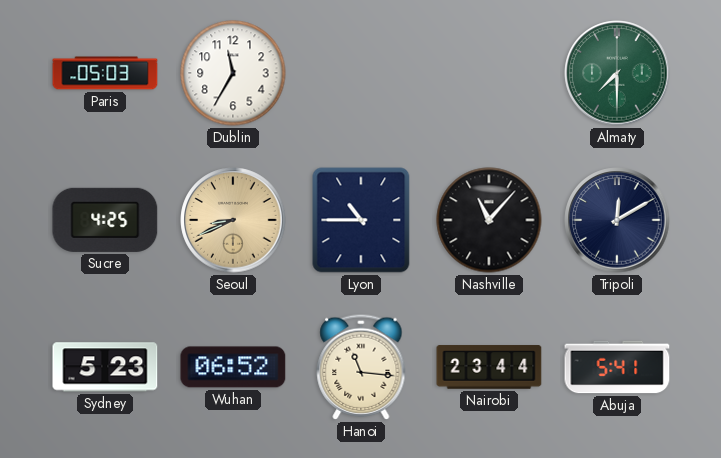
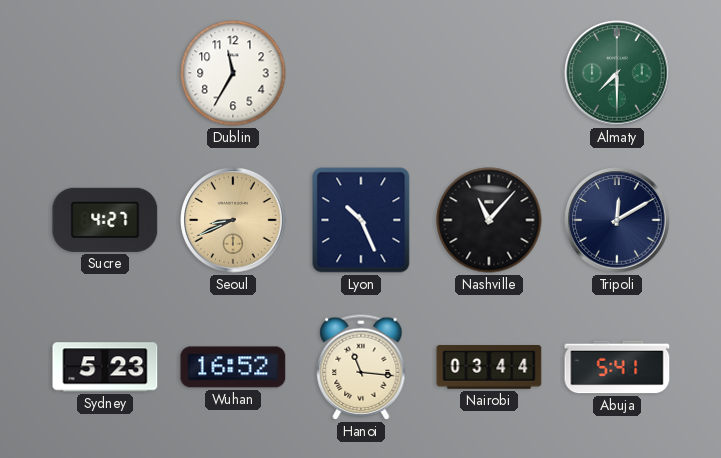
Paris: 05:03 -> none
Sucre: 4:25 -> 4:27
Lyon: 10:45 -> 10:26
Wuhan: 06:52 -> 16:52
Nairobi: 23:44 -> 03:44
